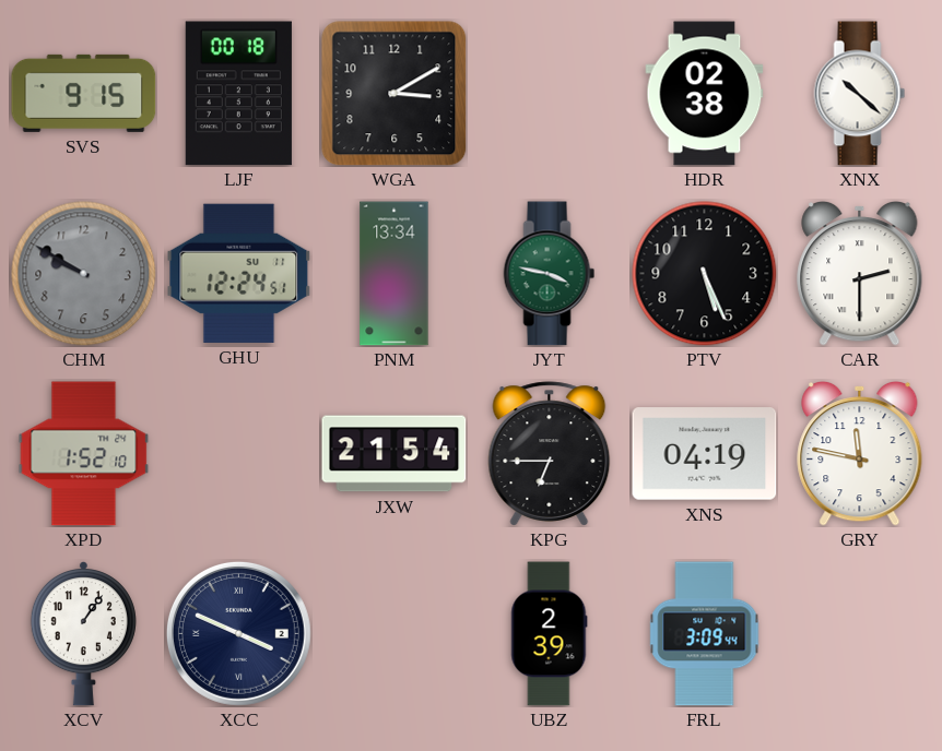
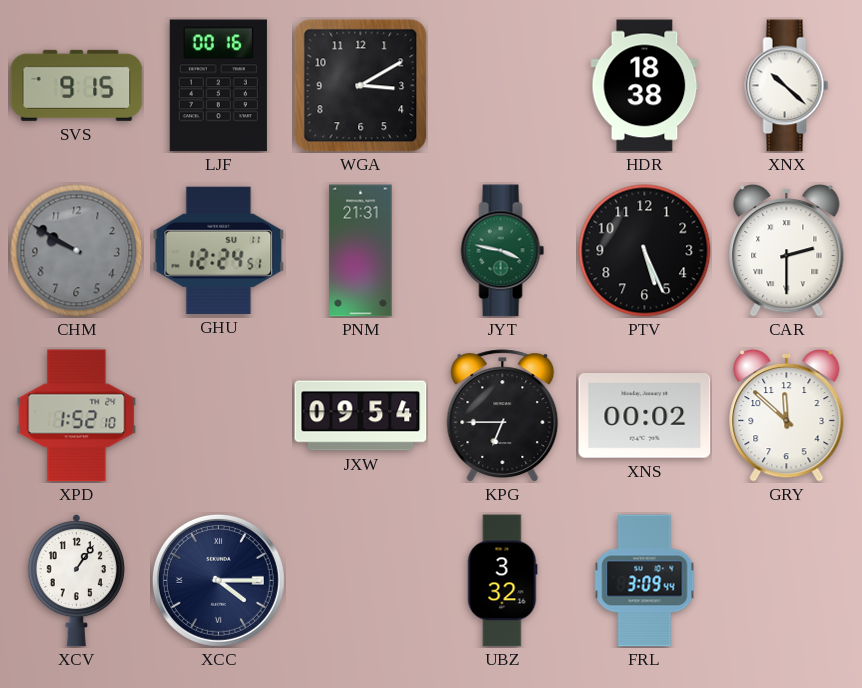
LJF: 00:18 -> 00:16
HDR: 02:38 -> 18:38
PNM: 13:34 -> 21:31
JXW: 21:54 -> 09:54
XNS: 04:19 -> 00:02
GRY: 11:47 -> 11:52
XCC: 3:49 -> 4:15
UBZ: 2:39 -> 3:32
